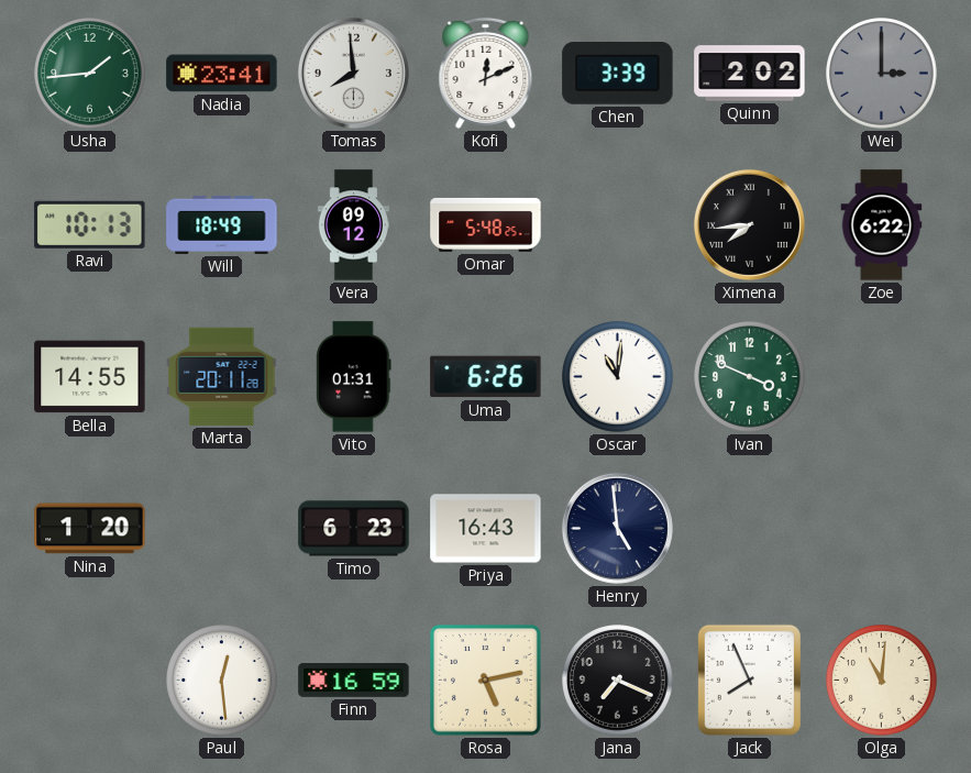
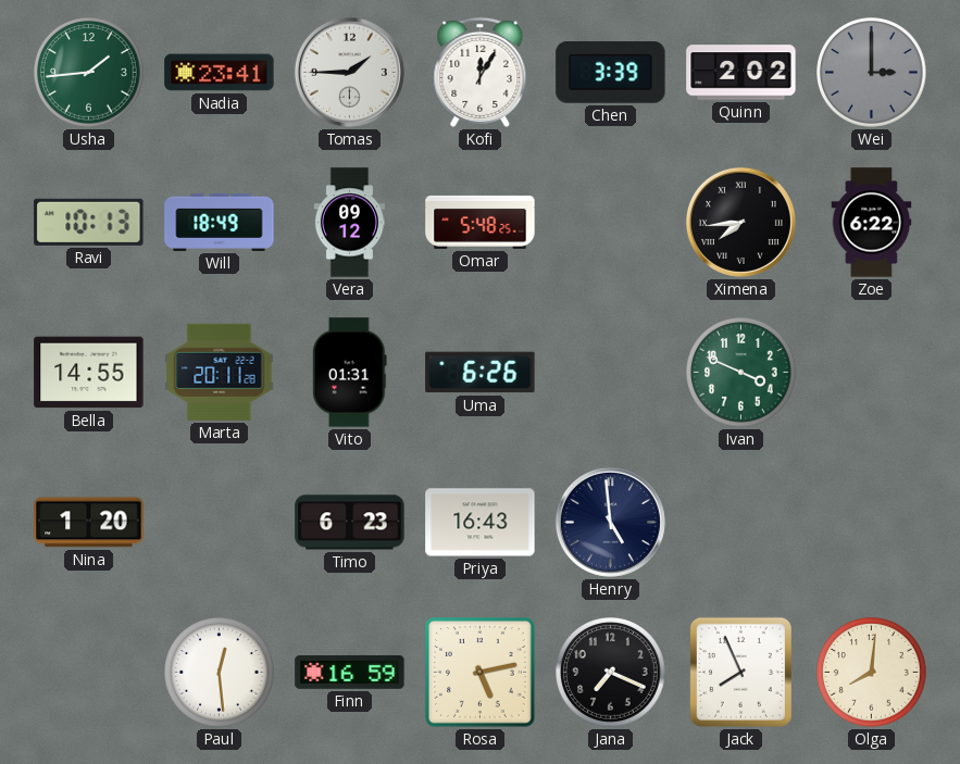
Tomas: 7:59 -> 1:45
Kofi: 12:11 -> 12:05
Oscar: 11:01 -> none
Olga: 11:01 -> 8:01
